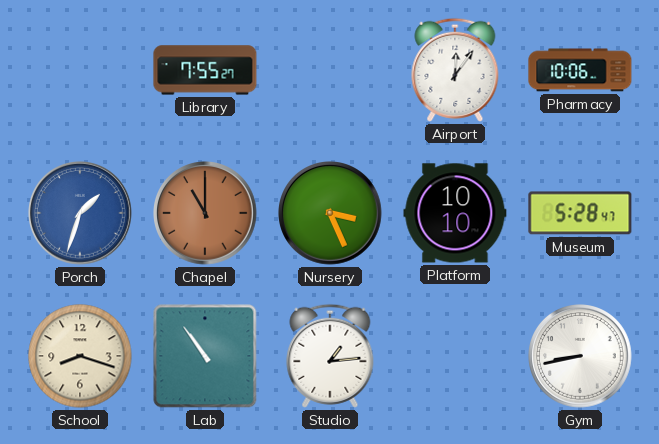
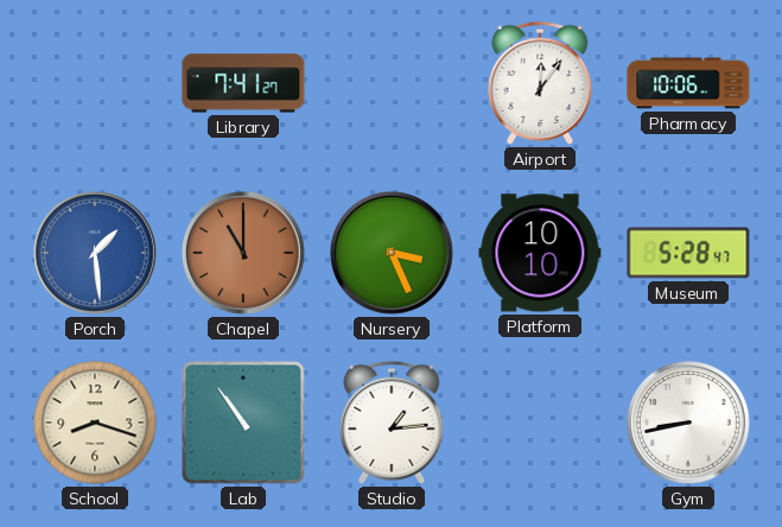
Library: 7:55 -> 7:41
Porch: 1:33 -> 1:29
